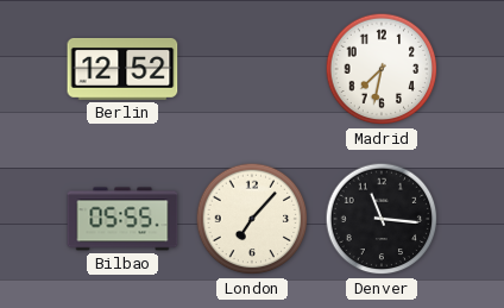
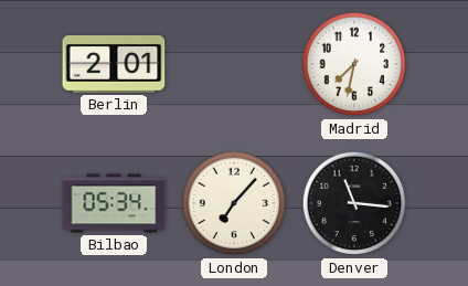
Berlin: 12:52 -> 2:01
Bilbao: 05:55 -> 05:34
